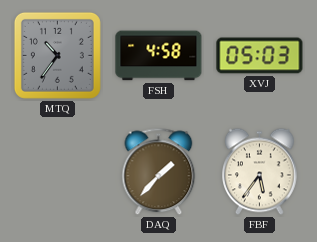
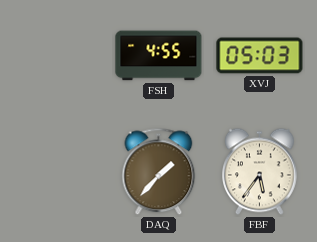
MTQ: 10:36 -> none
FSH: 4:58 -> 4:55
